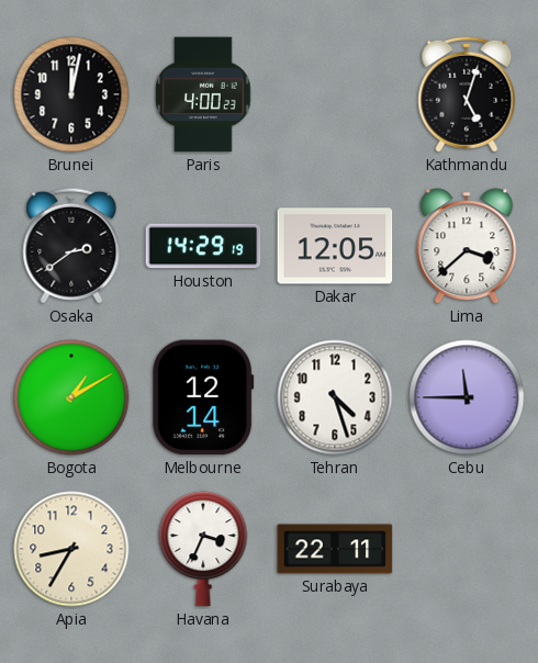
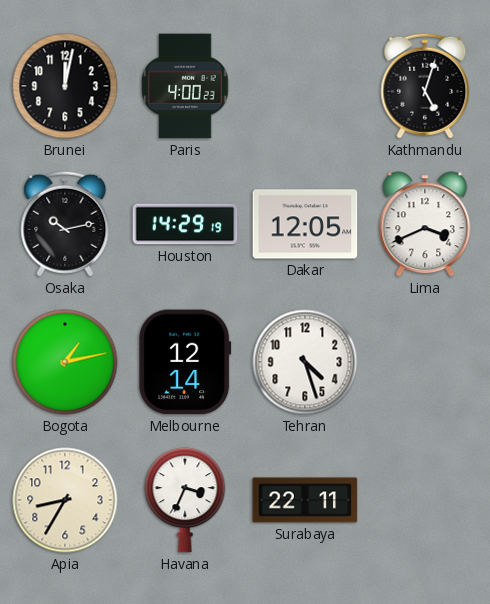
Osaka: 2:39 -> 10:13
Lima: 3:38 -> 3:41
Bogota: 1:10 -> 1:13
Cebu: 11:45 -> none
